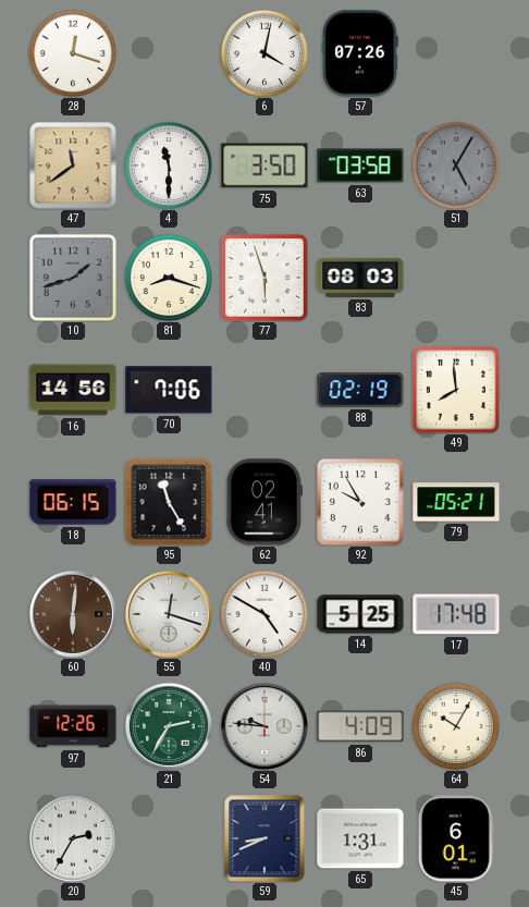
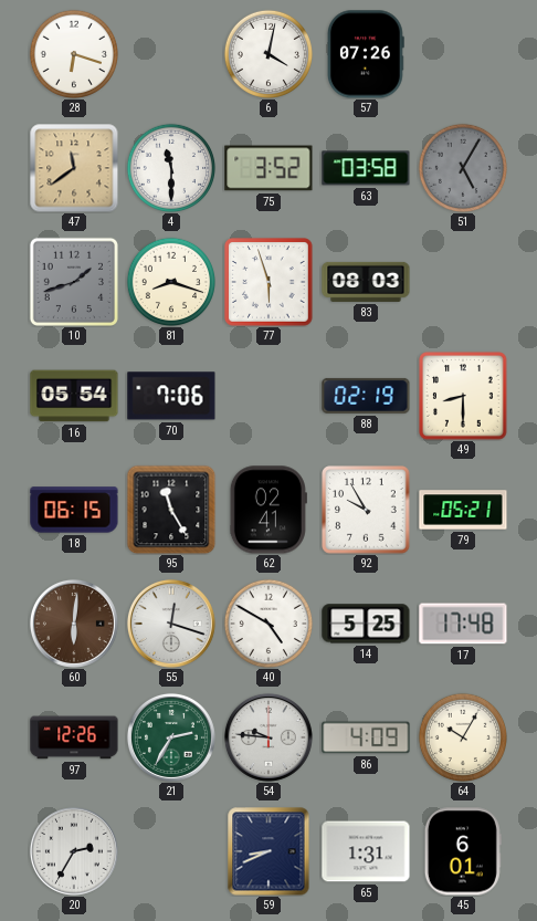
28: 12:18 -> 6:18
75: 3:50 -> 3:52
16: 14:56 -> 05:54
49: 7:59 -> 8:30
